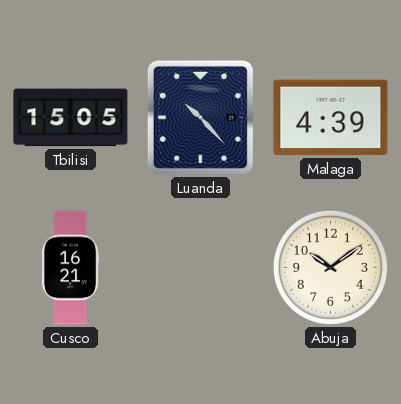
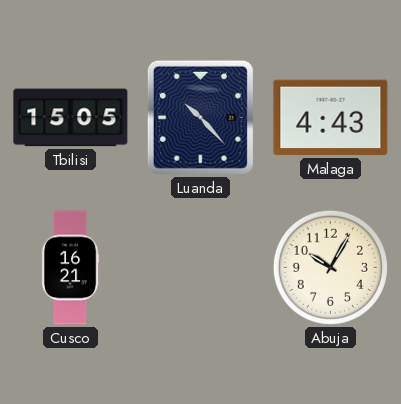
Malaga: 4:39 -> 4:43
Abuja: 10:09 -> 10:05
